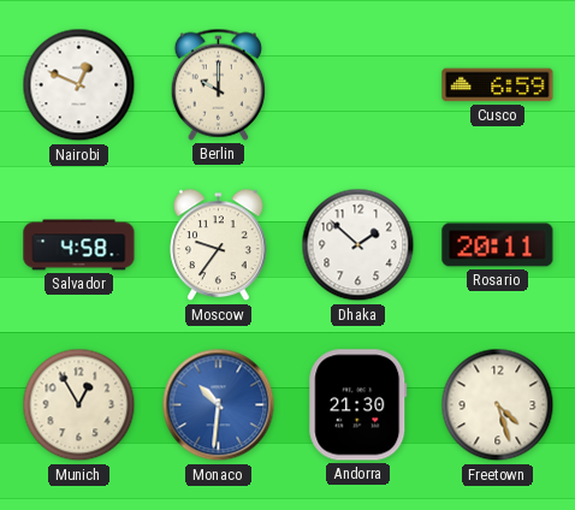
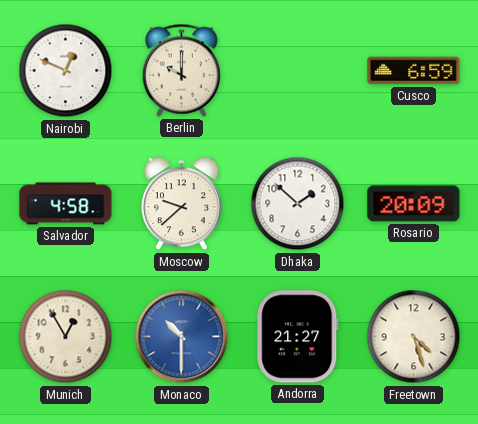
Moscow: 9:36 -> 9:38
Rosario: 20:11 -> 20:09
Monaco: 10:31 -> 10:30
Andorra: 21:30 -> 21:27
